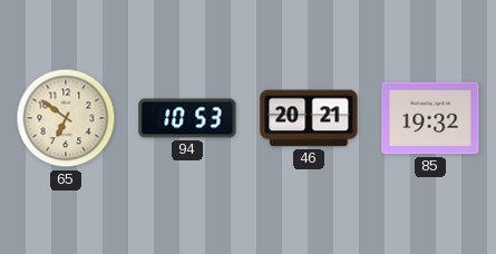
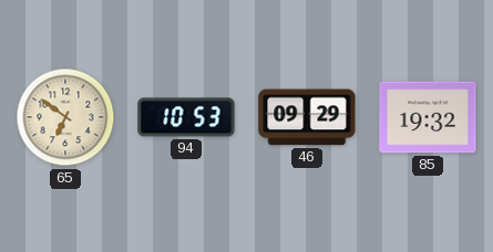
46: 20:21 -> 09:29
